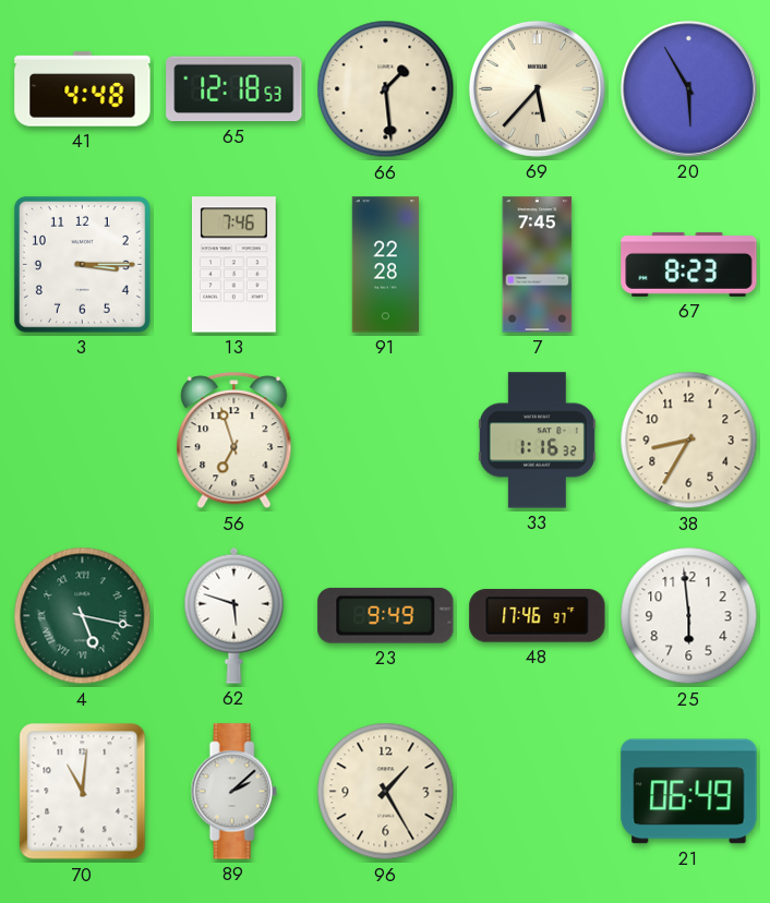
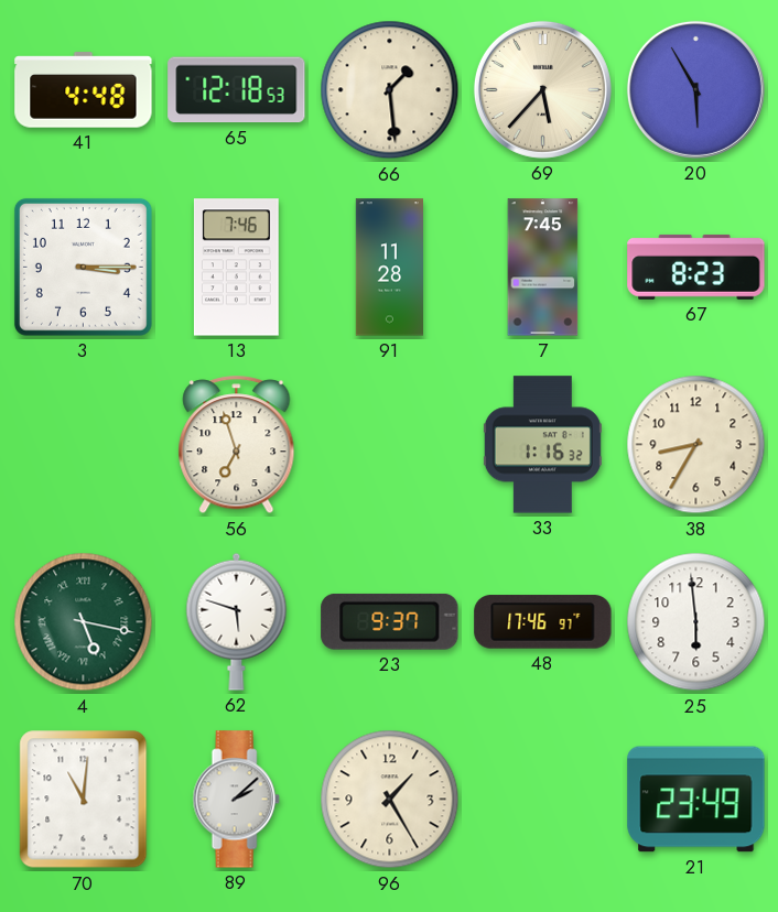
91: 22:28 -> 11:28
23: 9:49 -> 9:37
21: 06:49 -> 23:49
